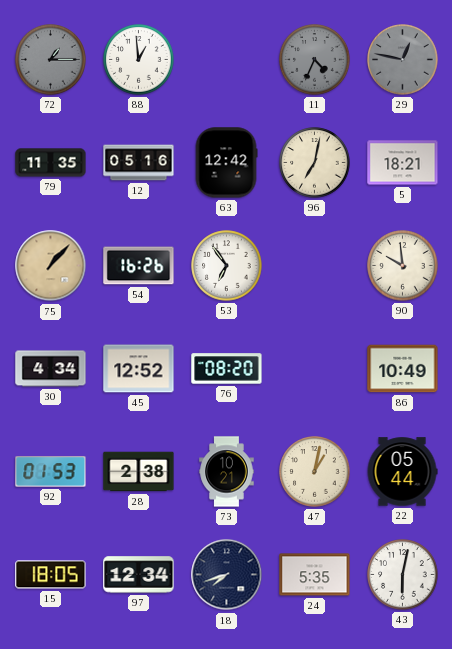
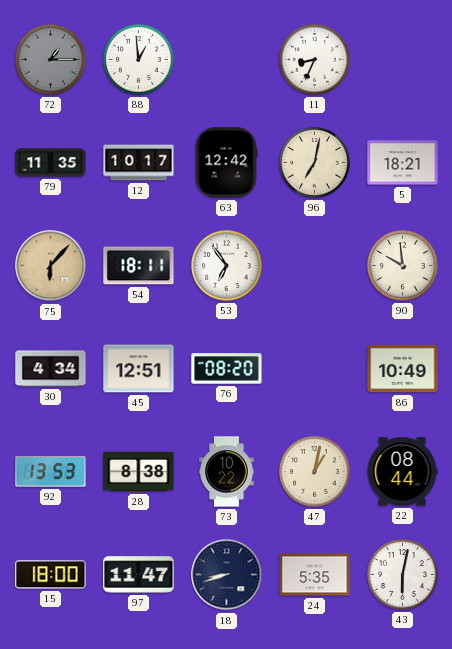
11: 4:34 -> 8:34
11 dial: grey -> white
29: 12:47 -> none
12: 05:16 -> 10:17
75: 1:07 -> 6:07
54: 16:26 -> 18:11
45: 12:52 -> 12:51
92: 01:53 -> 13:53
28: 2:38 -> 8:38
73: 10:21 -> 10:22
22: 05:44 -> 08:44
15: 18:05 -> 18:00
97: 12:34 -> 11:47
18: 7:42 -> 8:42
